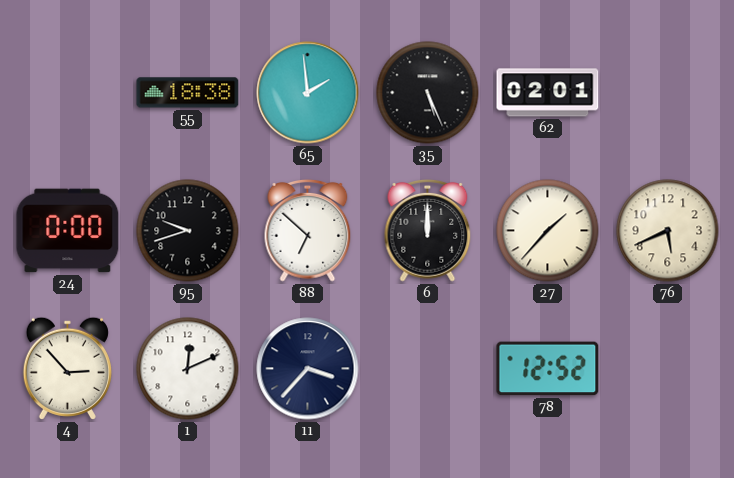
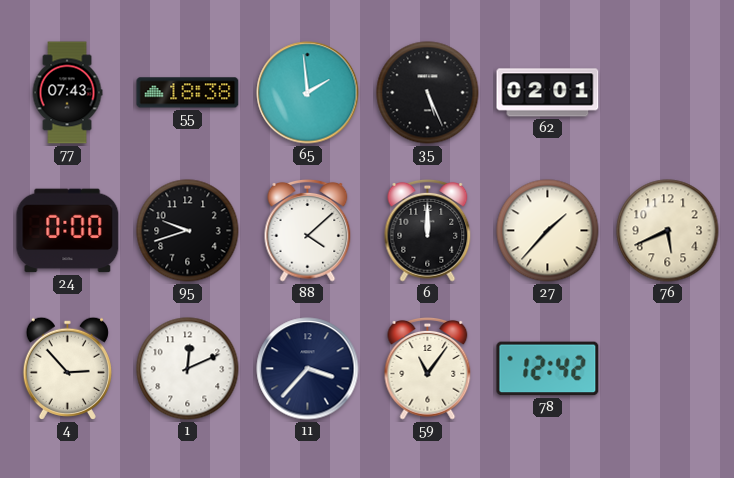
77: none -> 07:43
88: 6:52 -> 4:08
59: none -> 11:06
78: 12:52 -> 12:42
